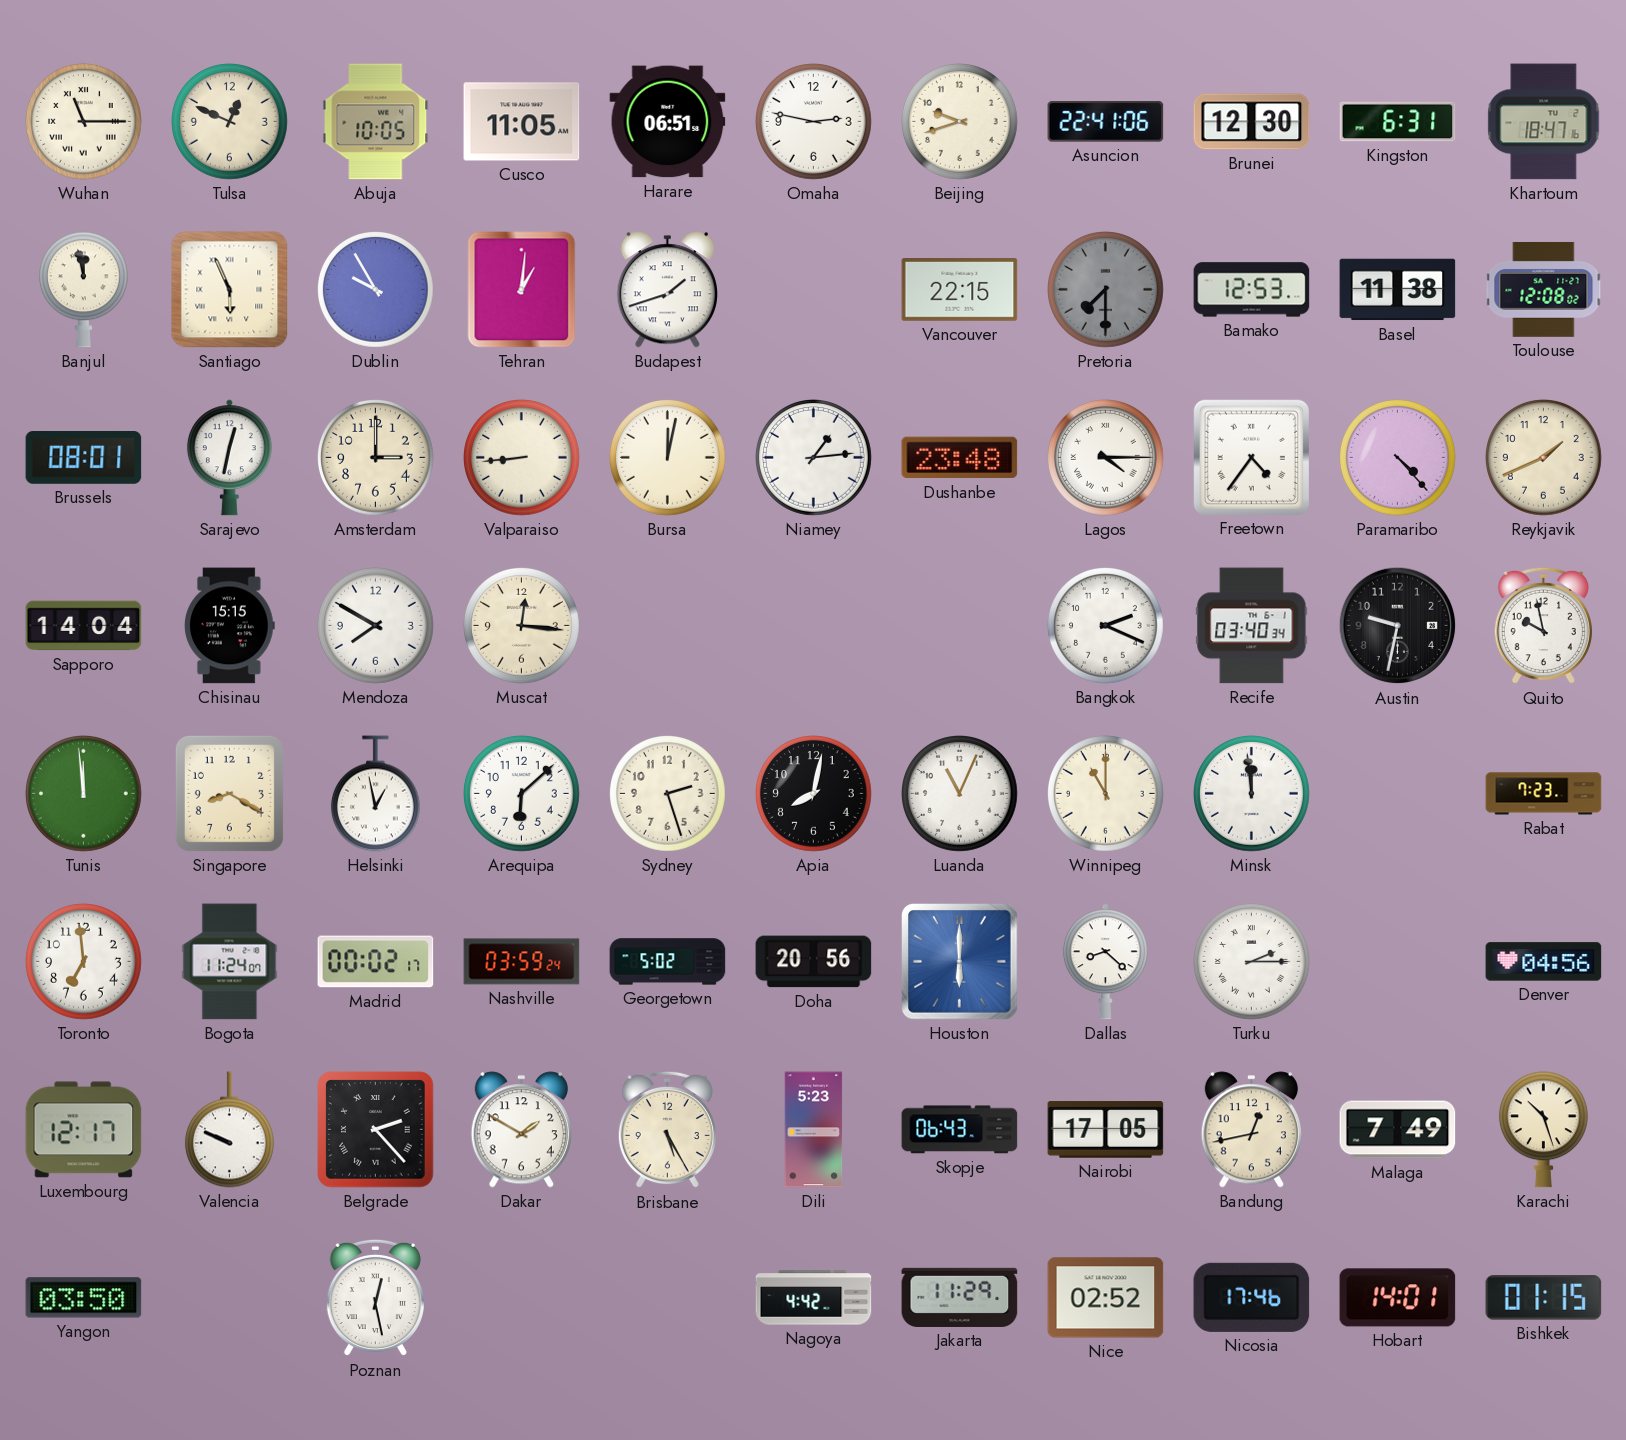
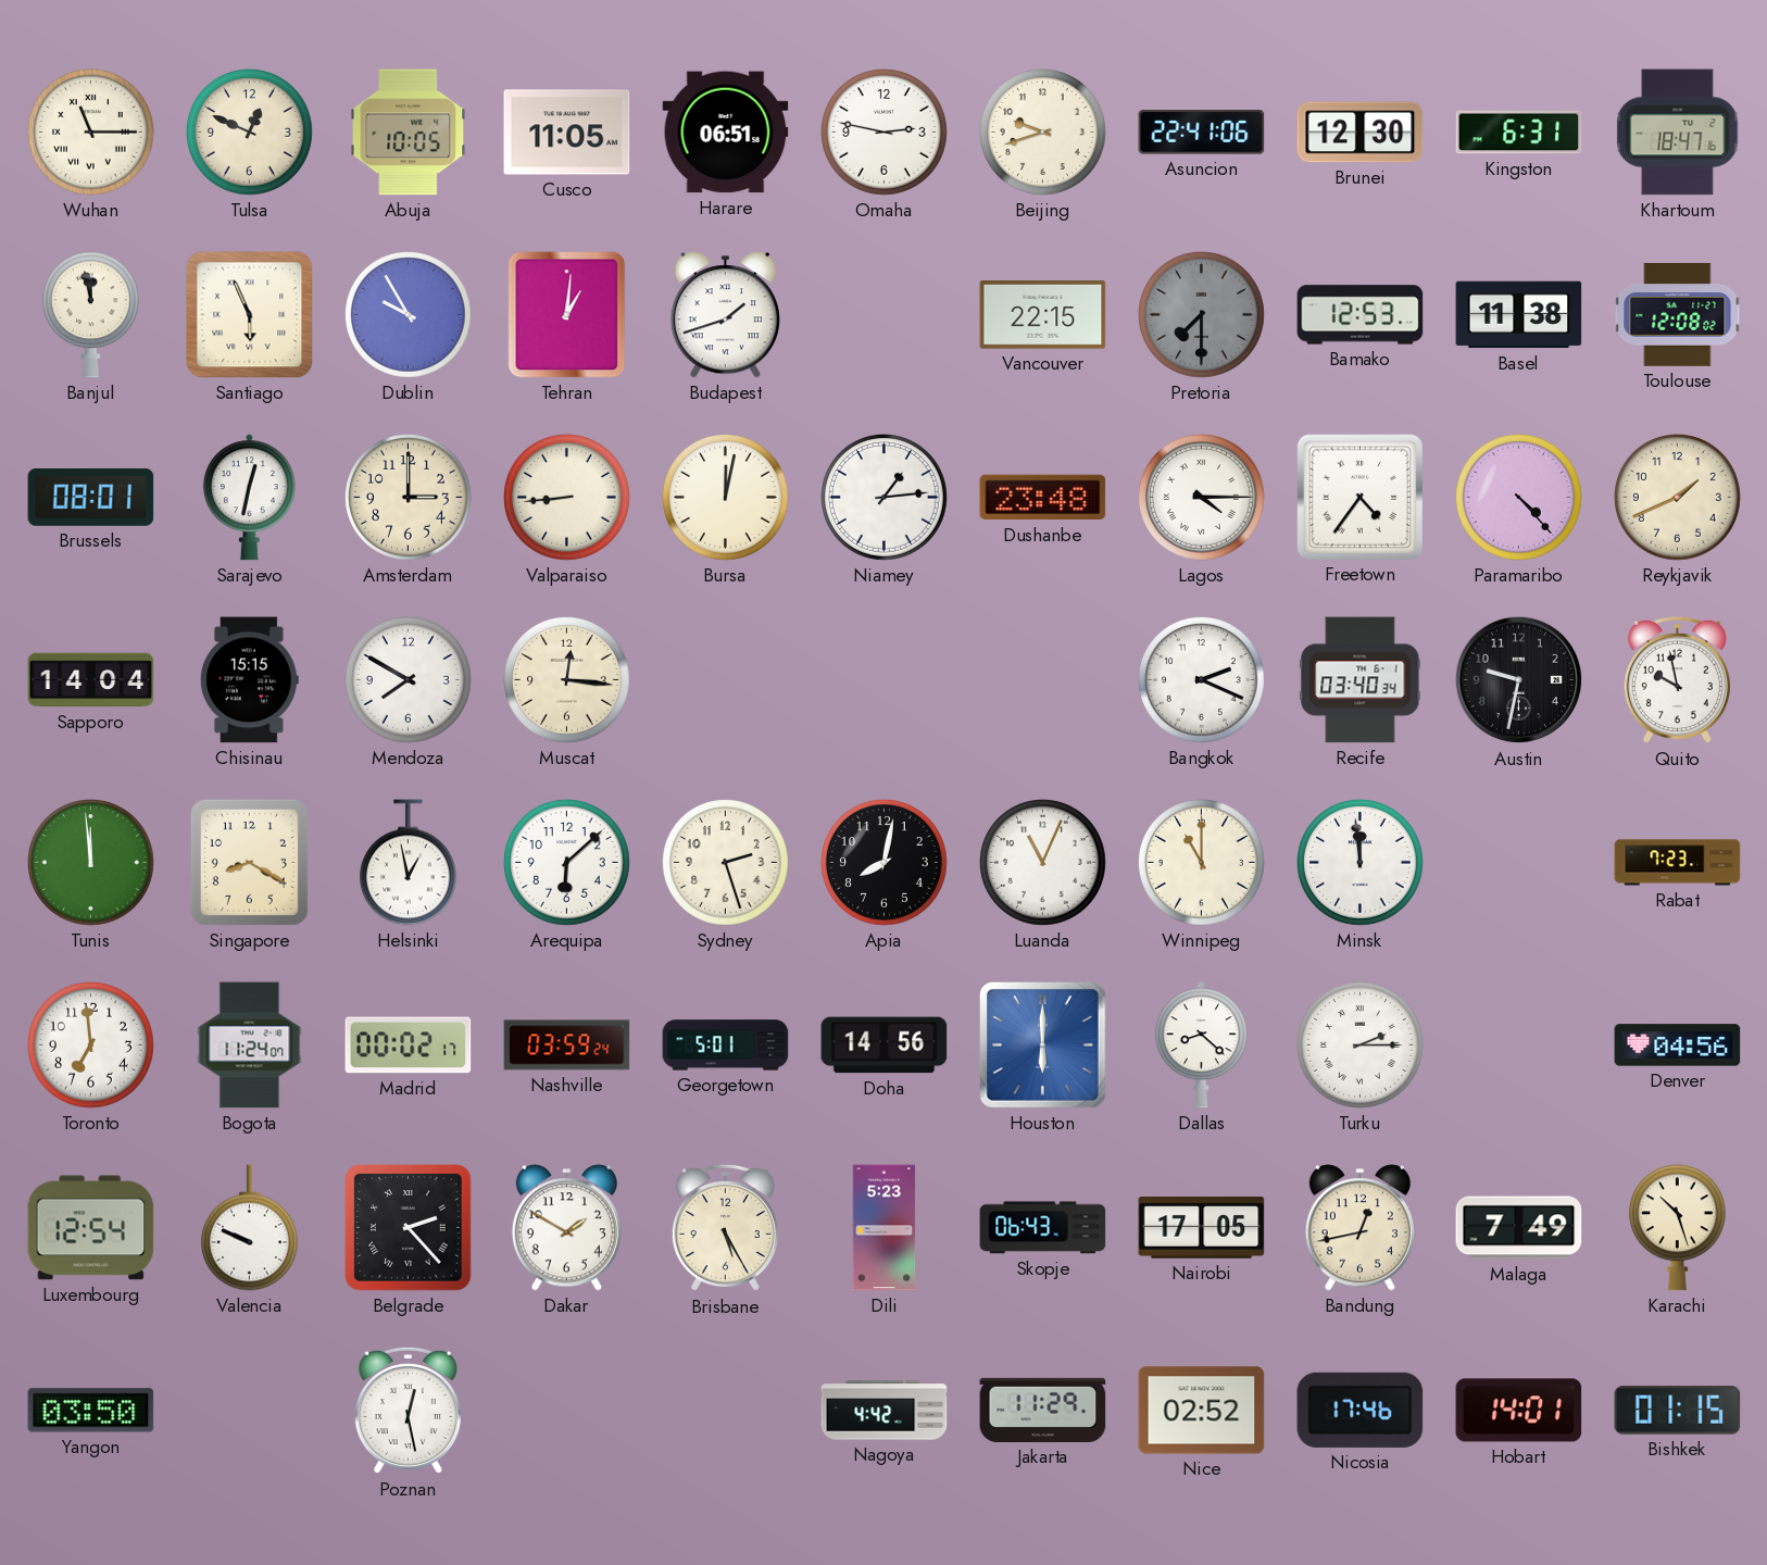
Georgetown: 5:02 -> 5:01
Doha: 20:56 -> 14:56
Luxembourg: 12:17 -> 12:54
